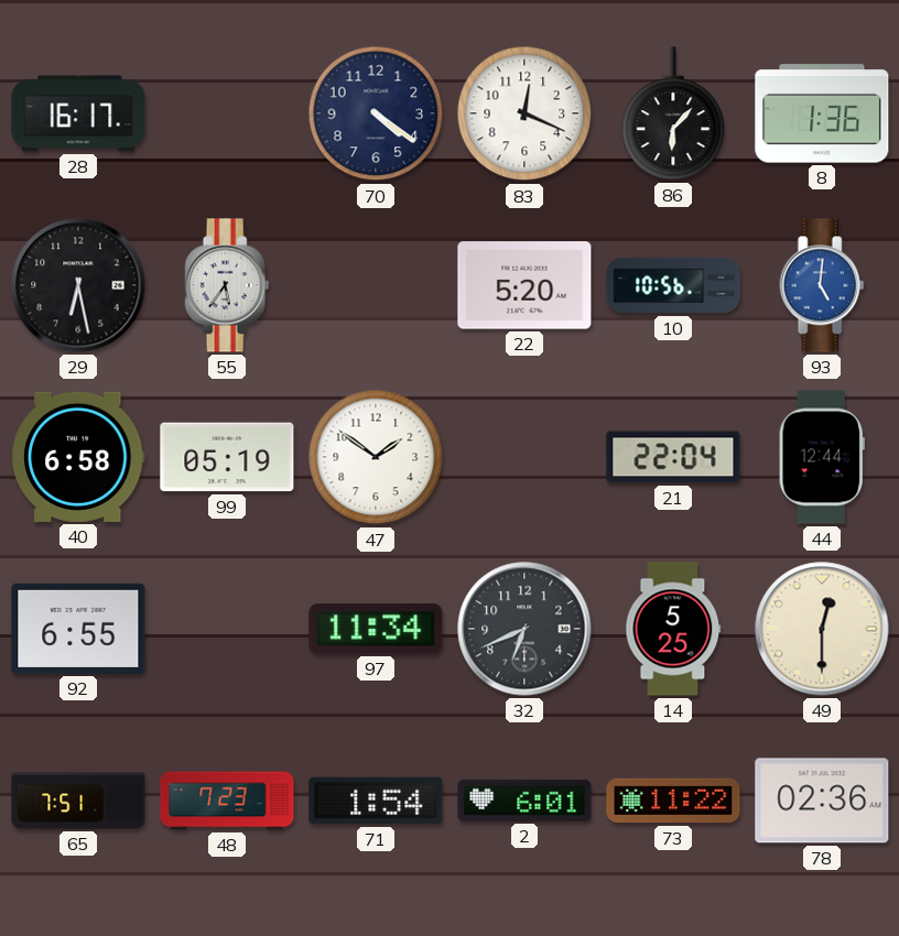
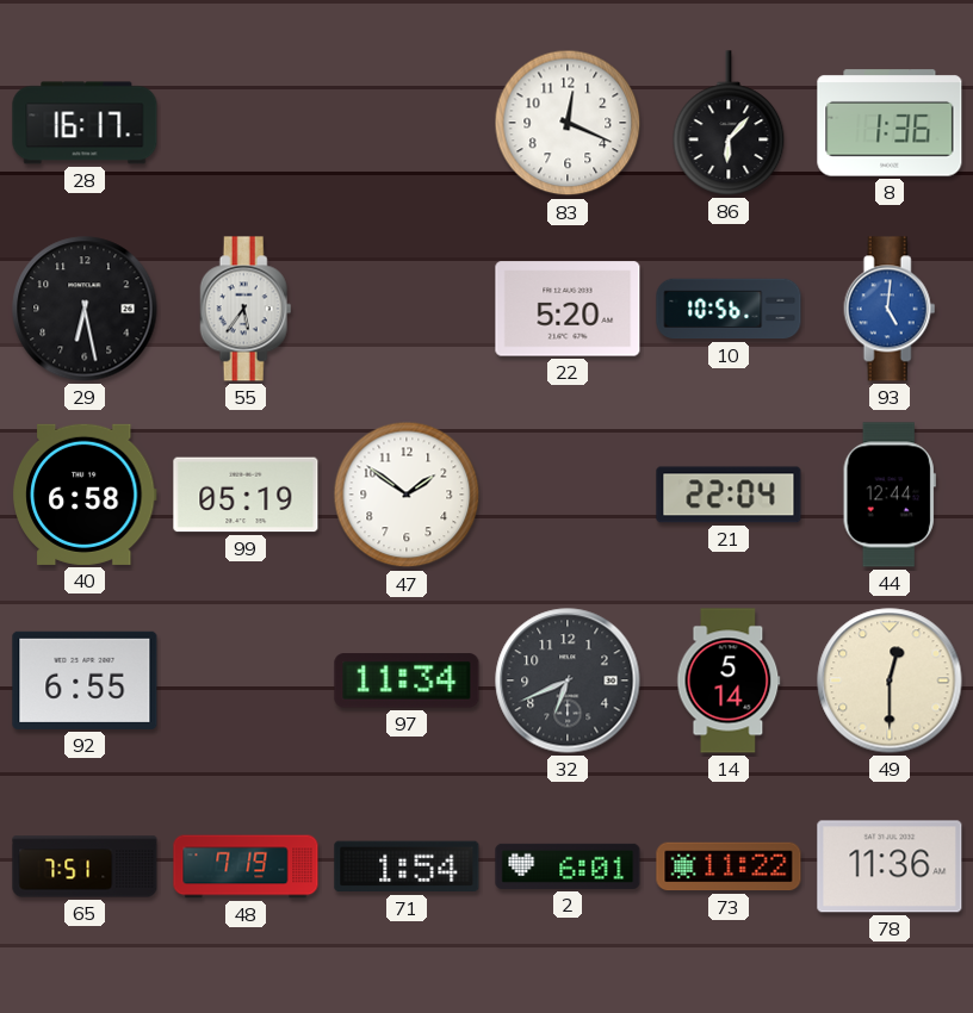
70: 4:21 -> none
14: 5:25 -> 5:14
48: 7:23 -> 7:19
78: 02:36 -> 11:36
